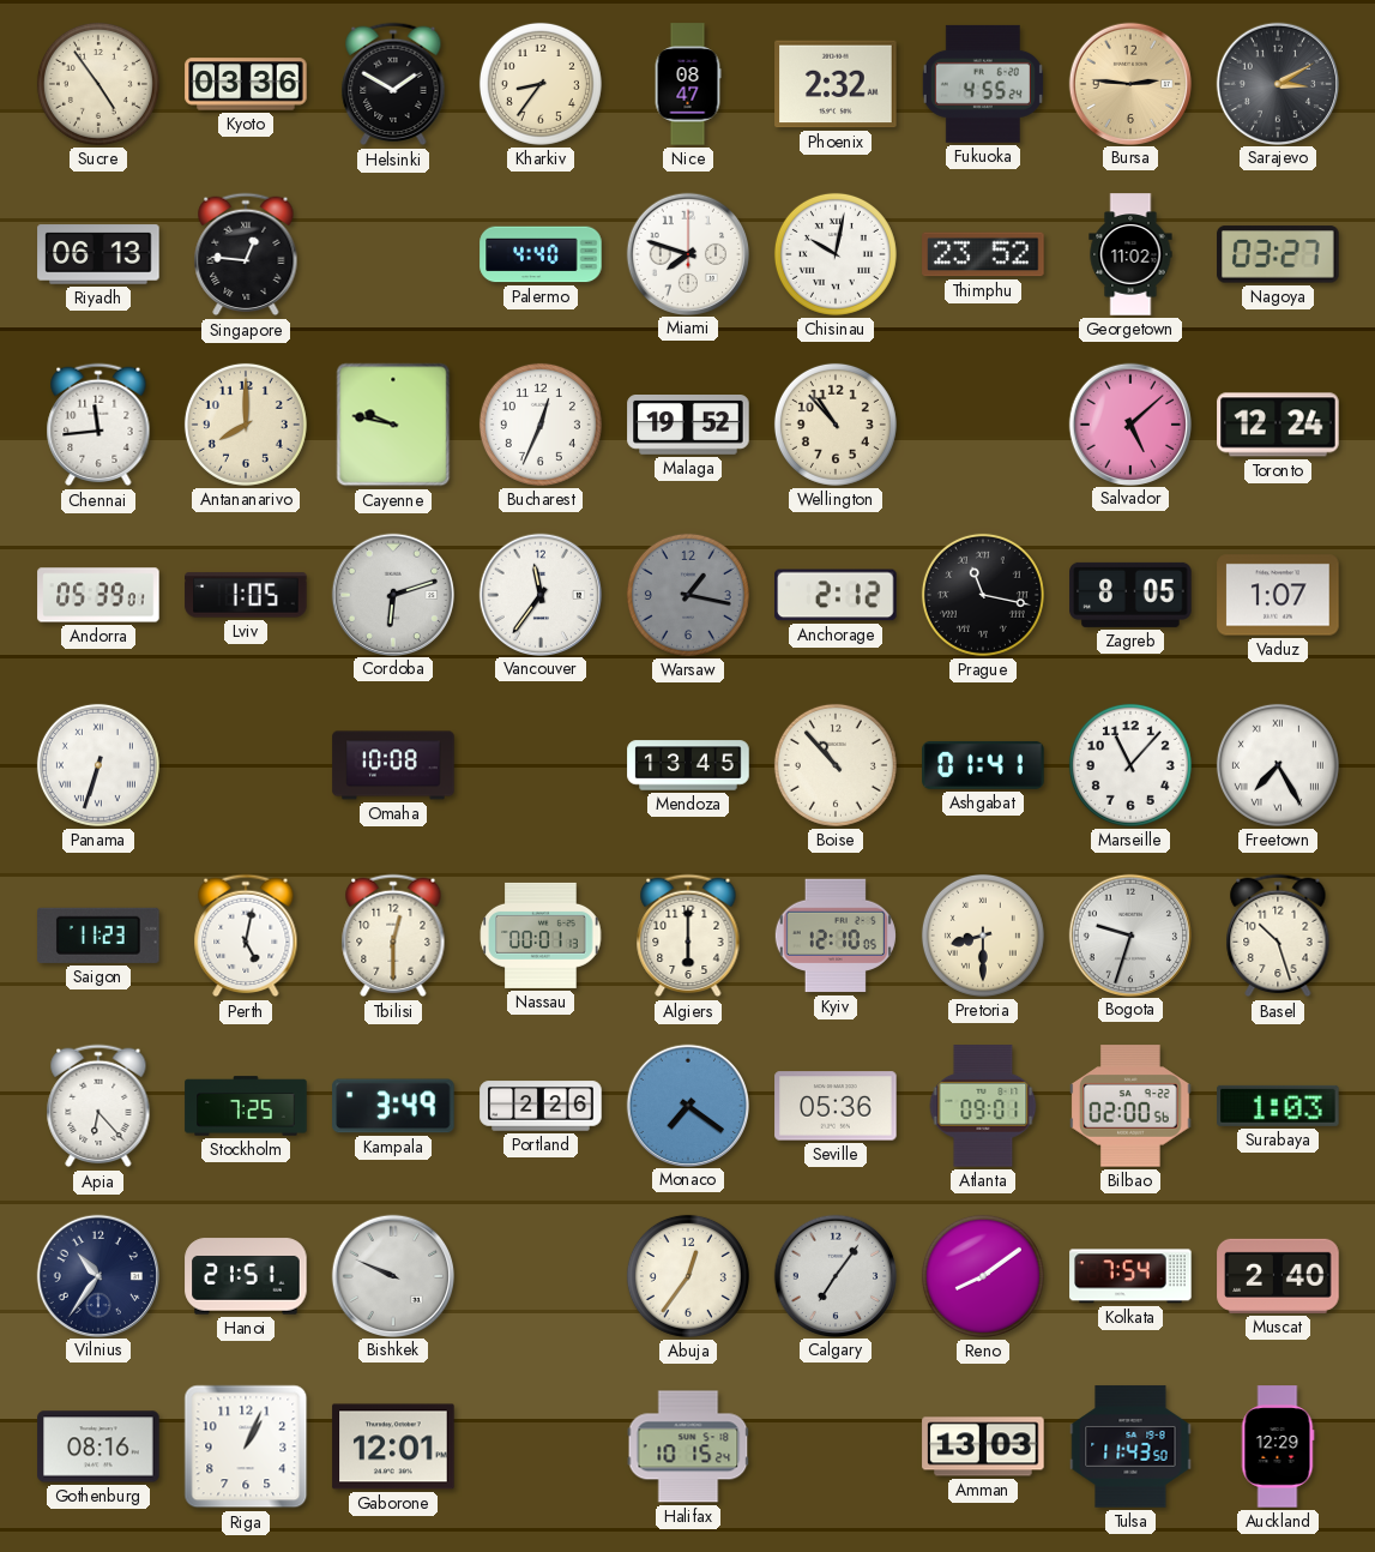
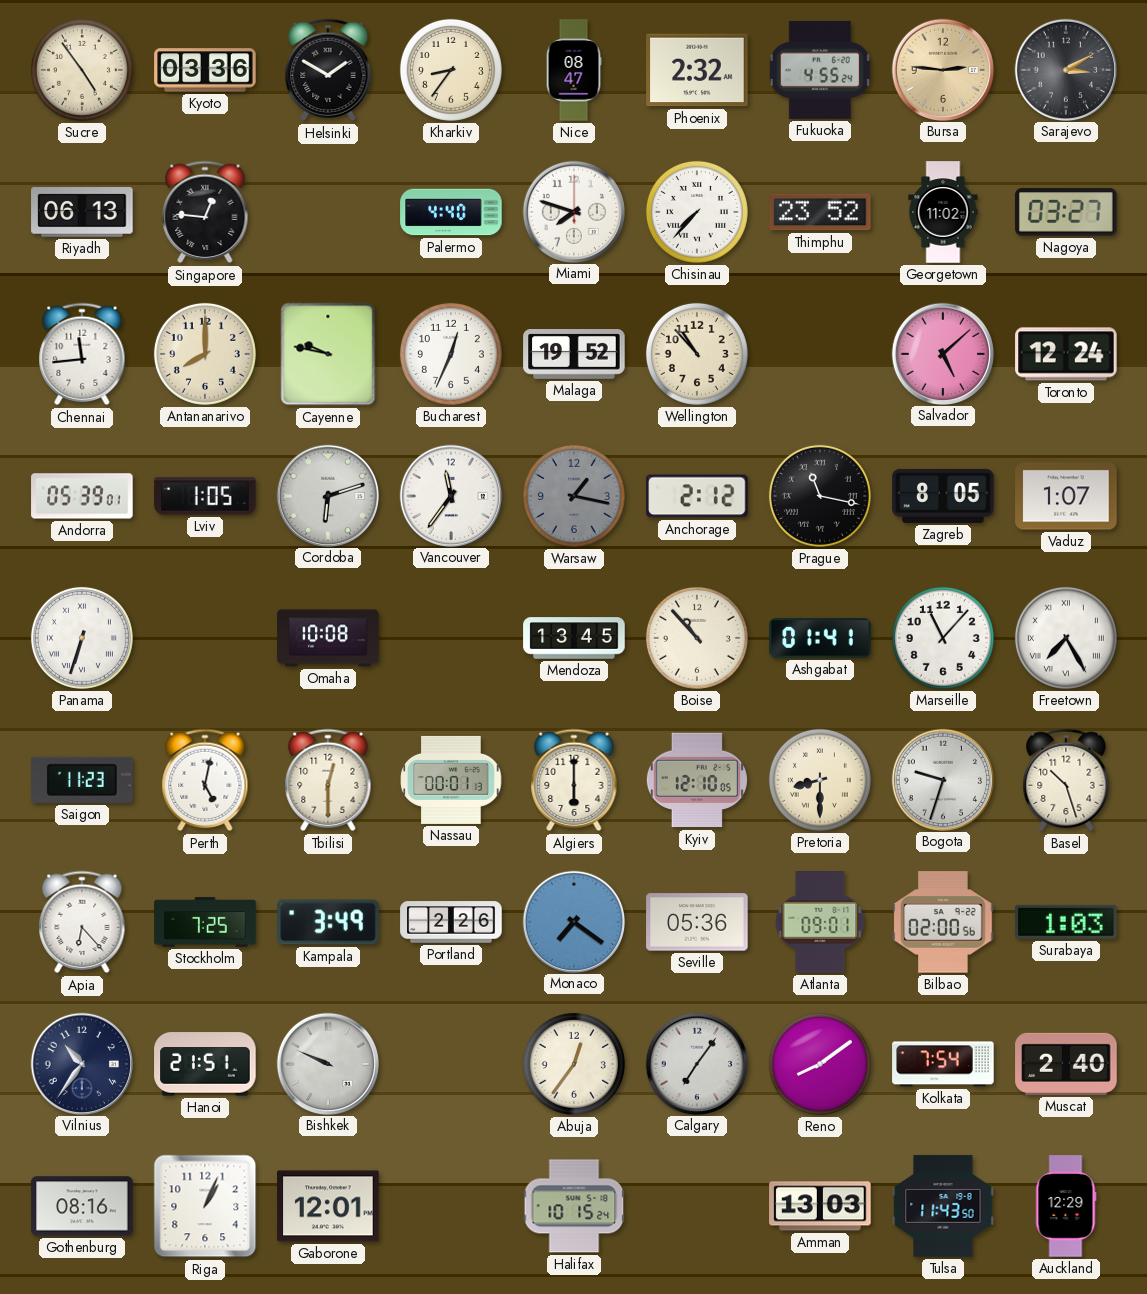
Chisinau: 10:02 -> 7:37
